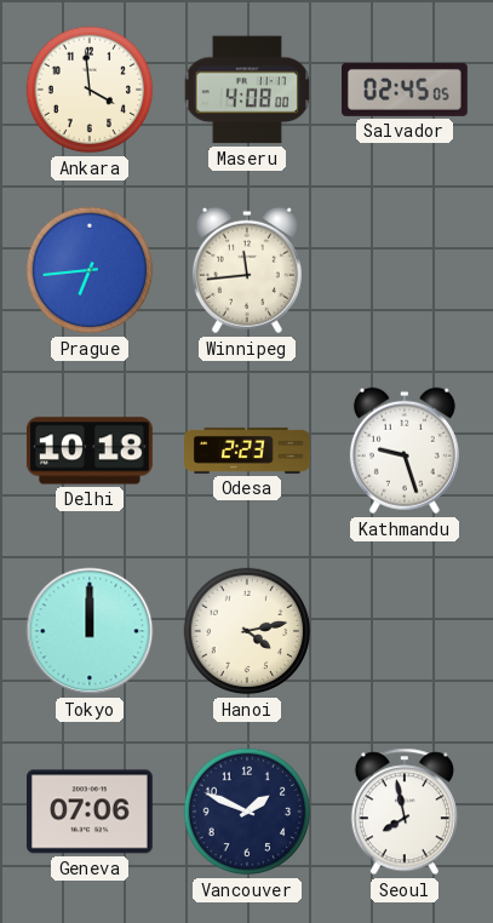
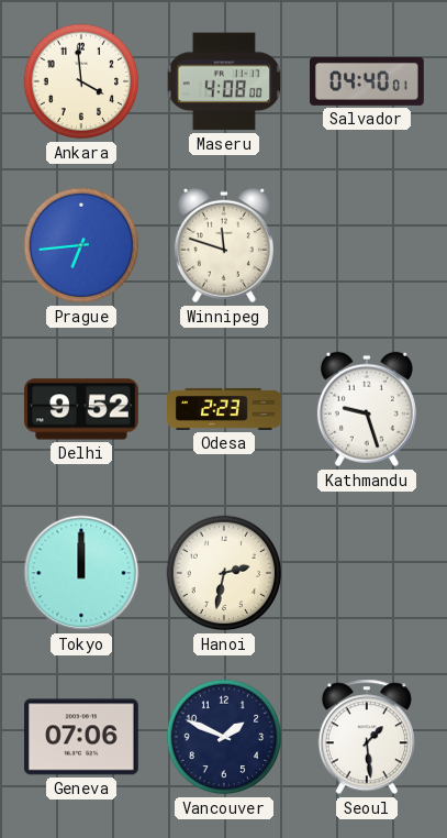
Salvador: 02:45 -> 04:40
Winnipeg: 11:44 -> 11:48
Delhi: 10:18 -> 9:52
Hanoi: 4:13 -> 2:32
Seoul: 7:58 -> 1:29
